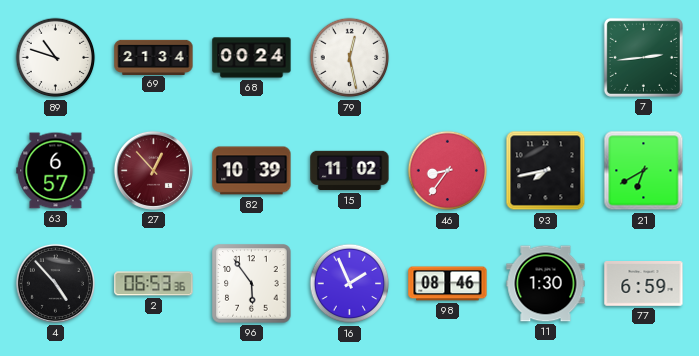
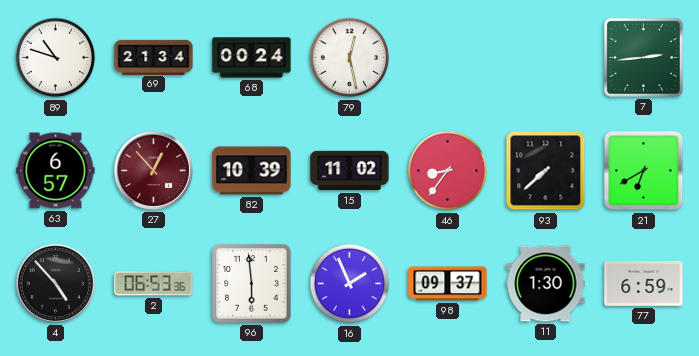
93: 7:43 -> 7:38
96: 5:54 -> 5:59
98: 08:46 -> 09:37
